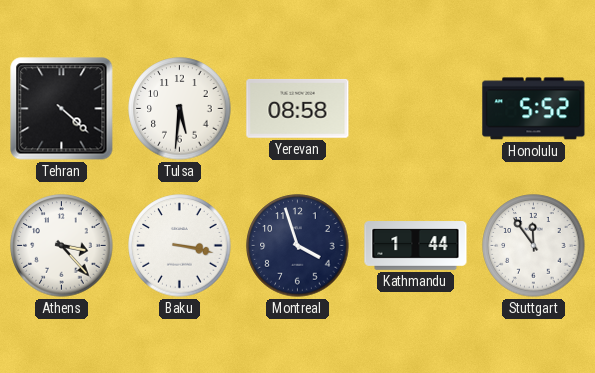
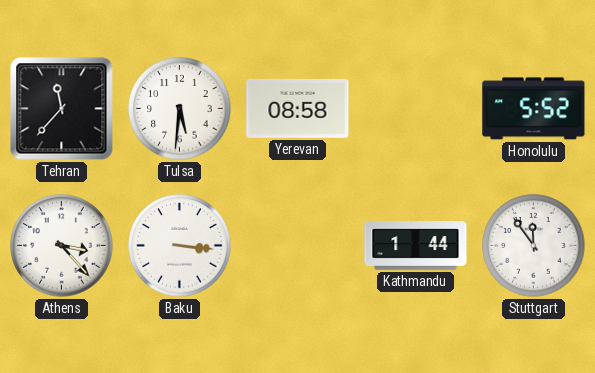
Tehran: 4:22 -> 11:37
Baku: 3:17 -> 3:16
Montreal: 3:57 -> none
